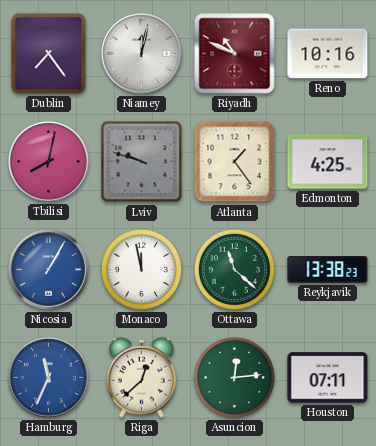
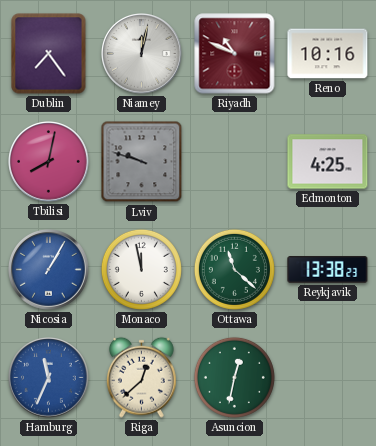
Atlanta: 1:24 -> none
Asuncion: 12:14 -> 12:32
Houston: 07:11 -> none
